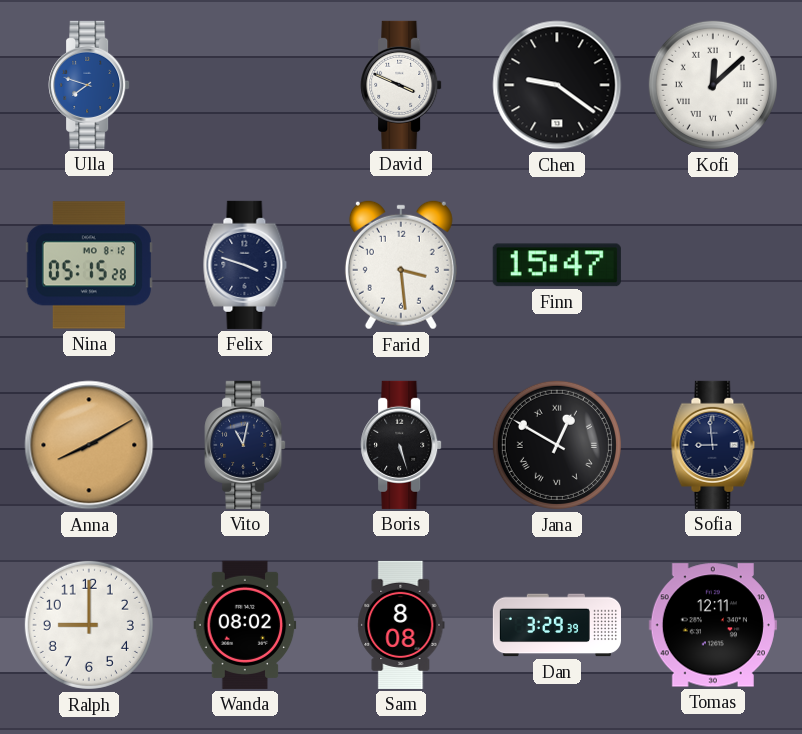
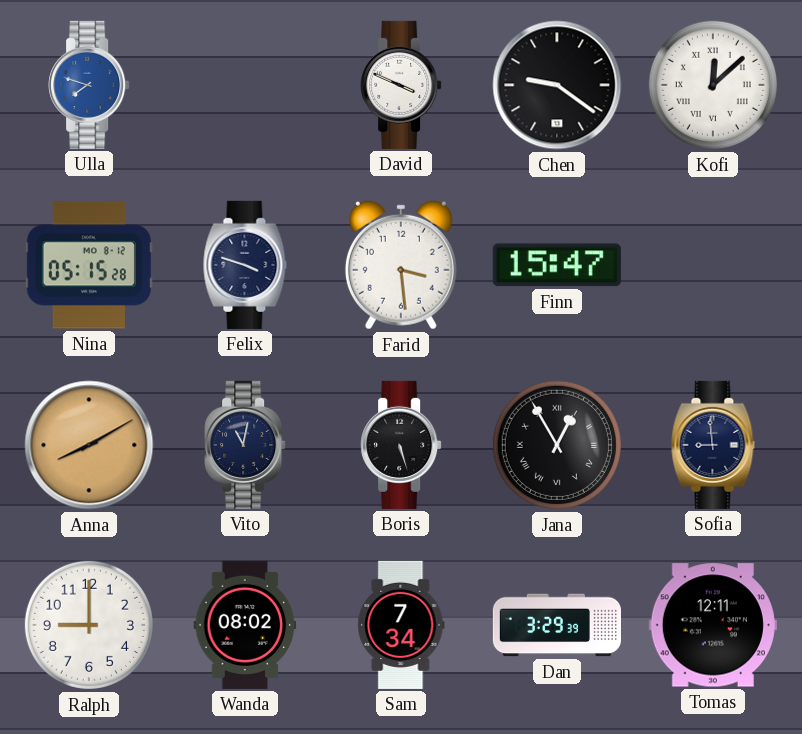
Jana: 12:50 -> 12:55
Sam: 8:08 -> 7:34
